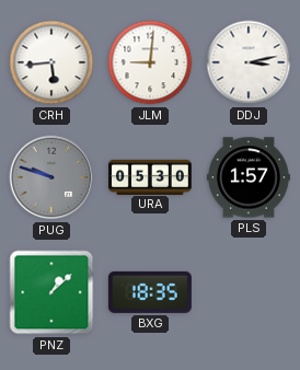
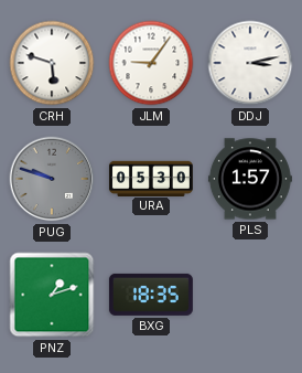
CRH: 5:44 -> 5:48
JLM: 9:01 -> 9:06
PNZ: 1:08 -> 1:12
